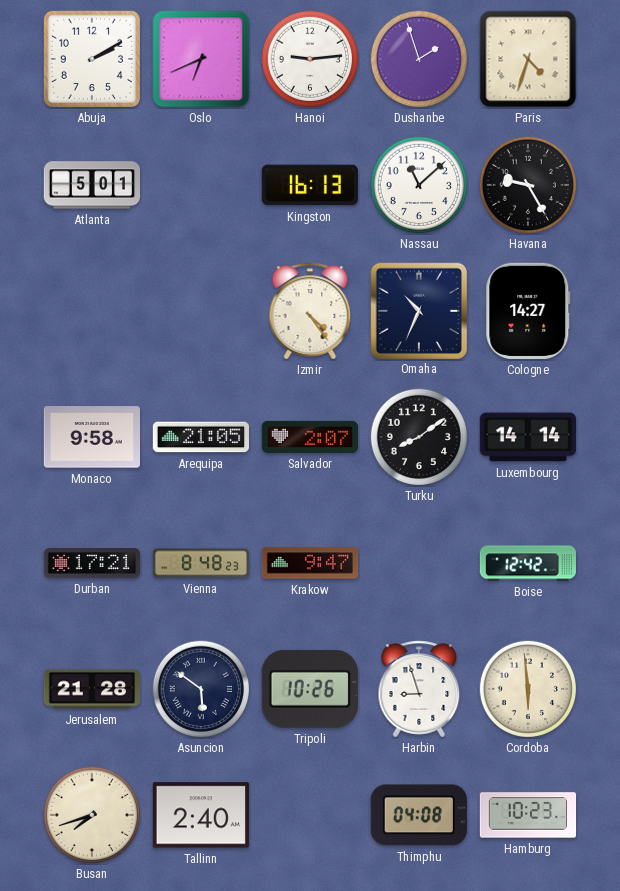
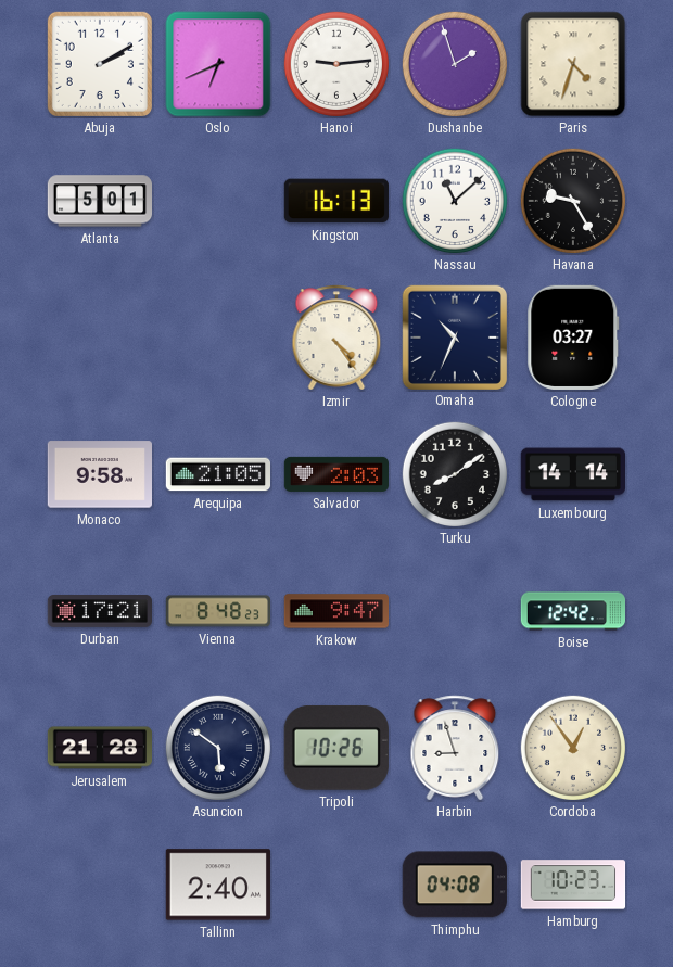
Cologne: 14:27 -> 03:27
Salvador: 2:07 -> 2:03
Cordoba: 5:59 -> 12:54
Busan: 7:42 -> none
